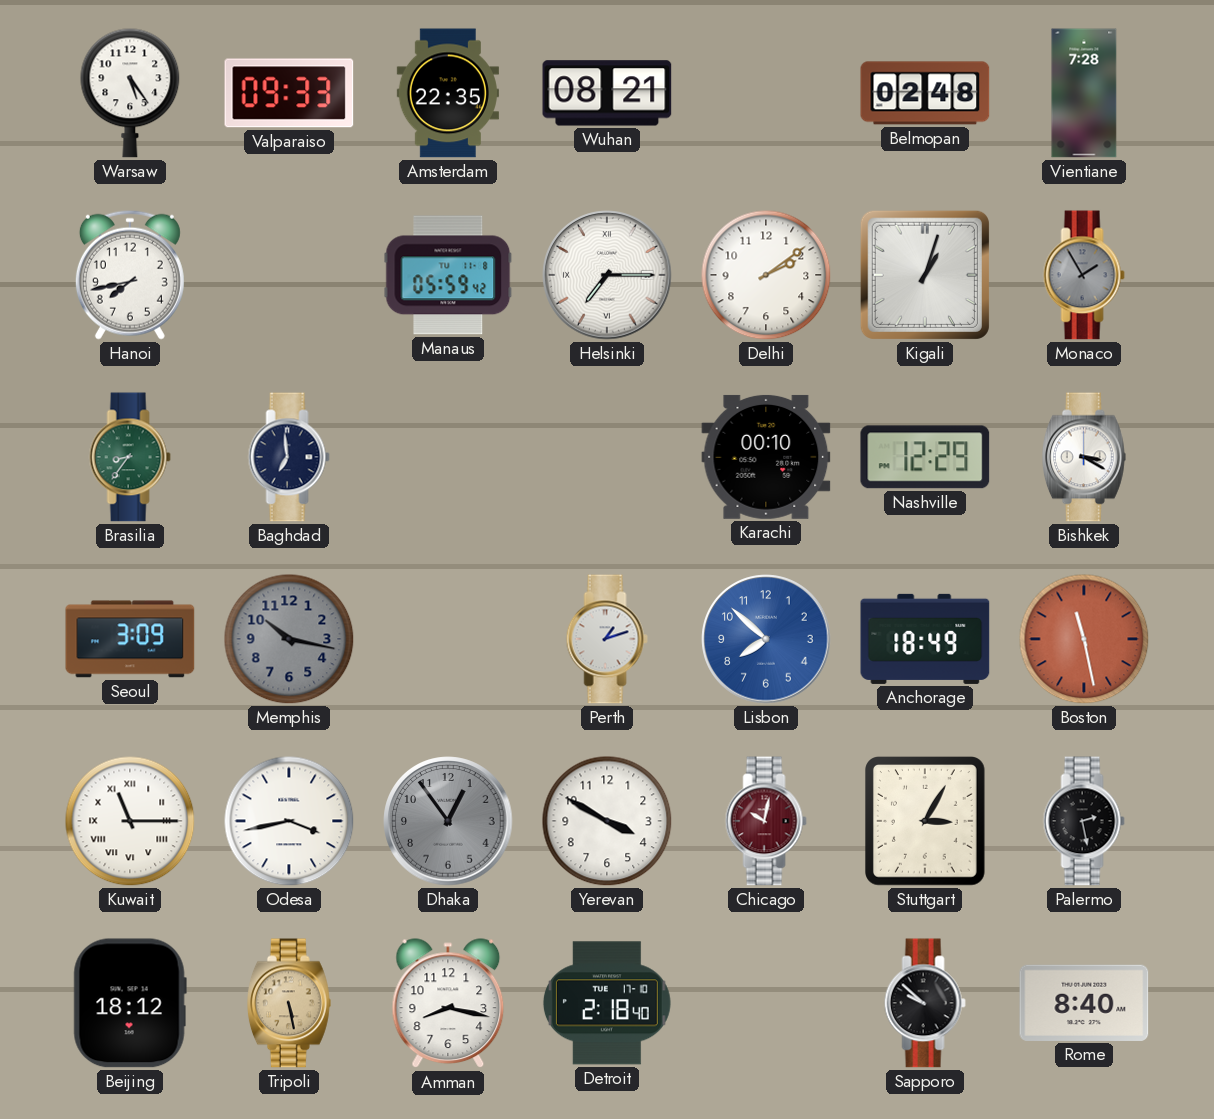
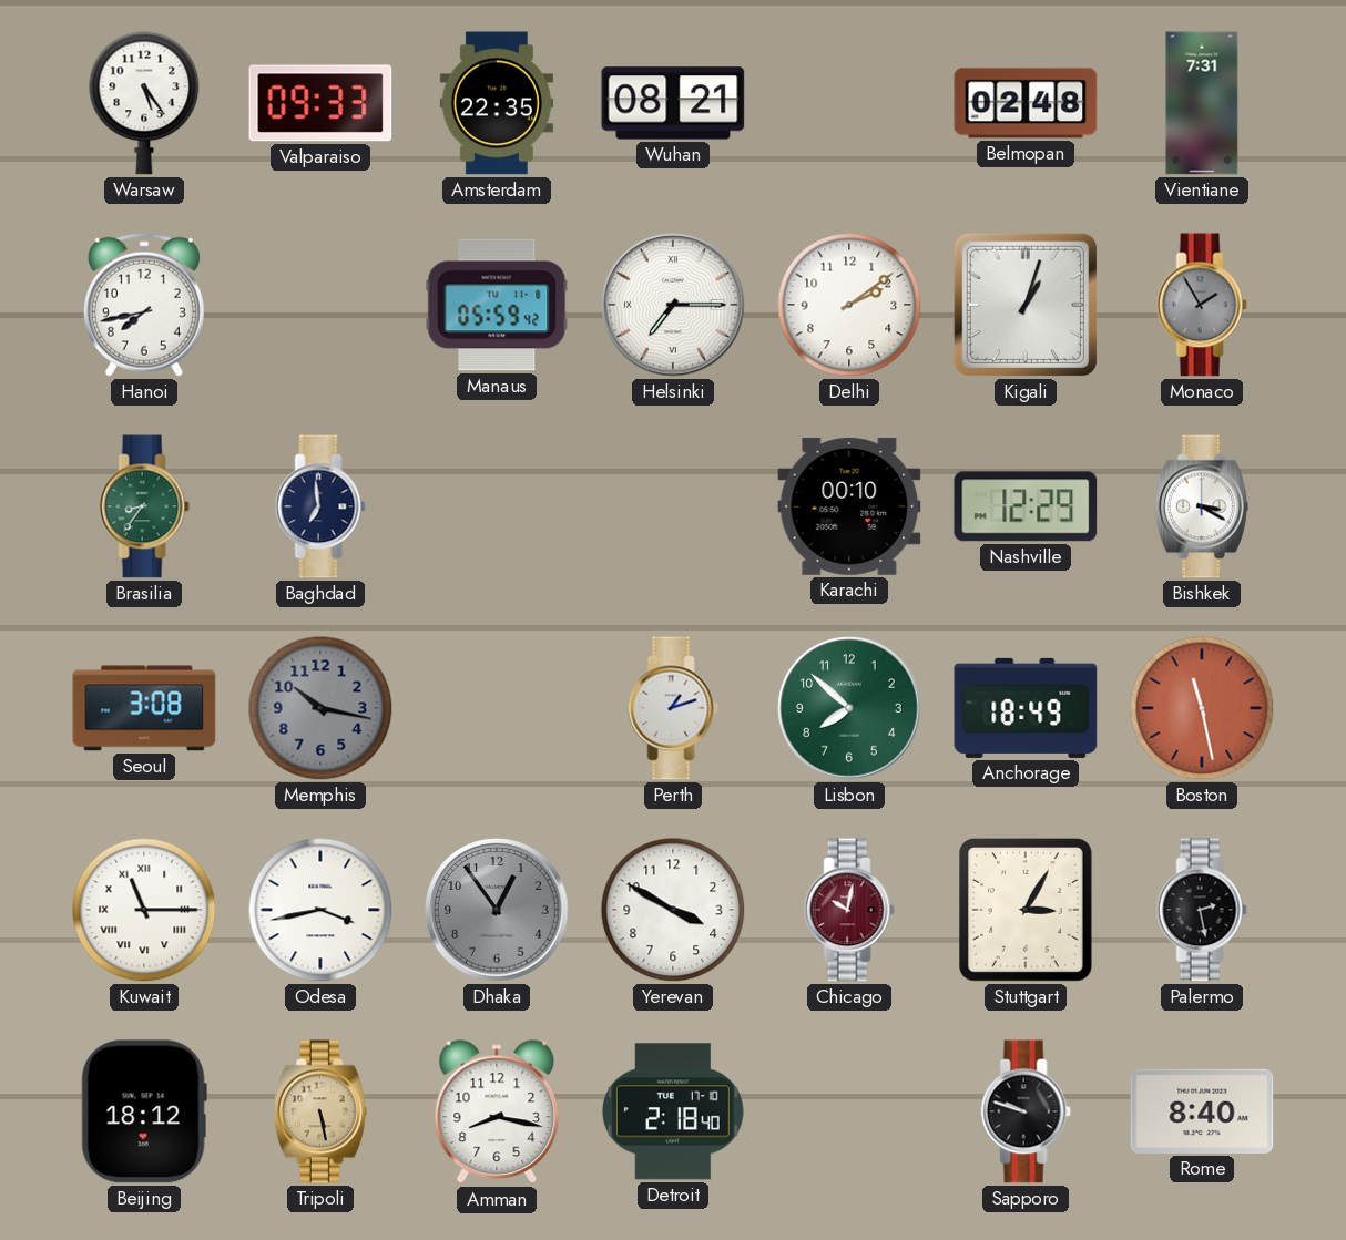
Vientiane: 7:28 -> 7:31
Seoul: 3:09 -> 3:08
Lisbon dial: blue -> green
Sapporo: 9:52 -> 9:48
